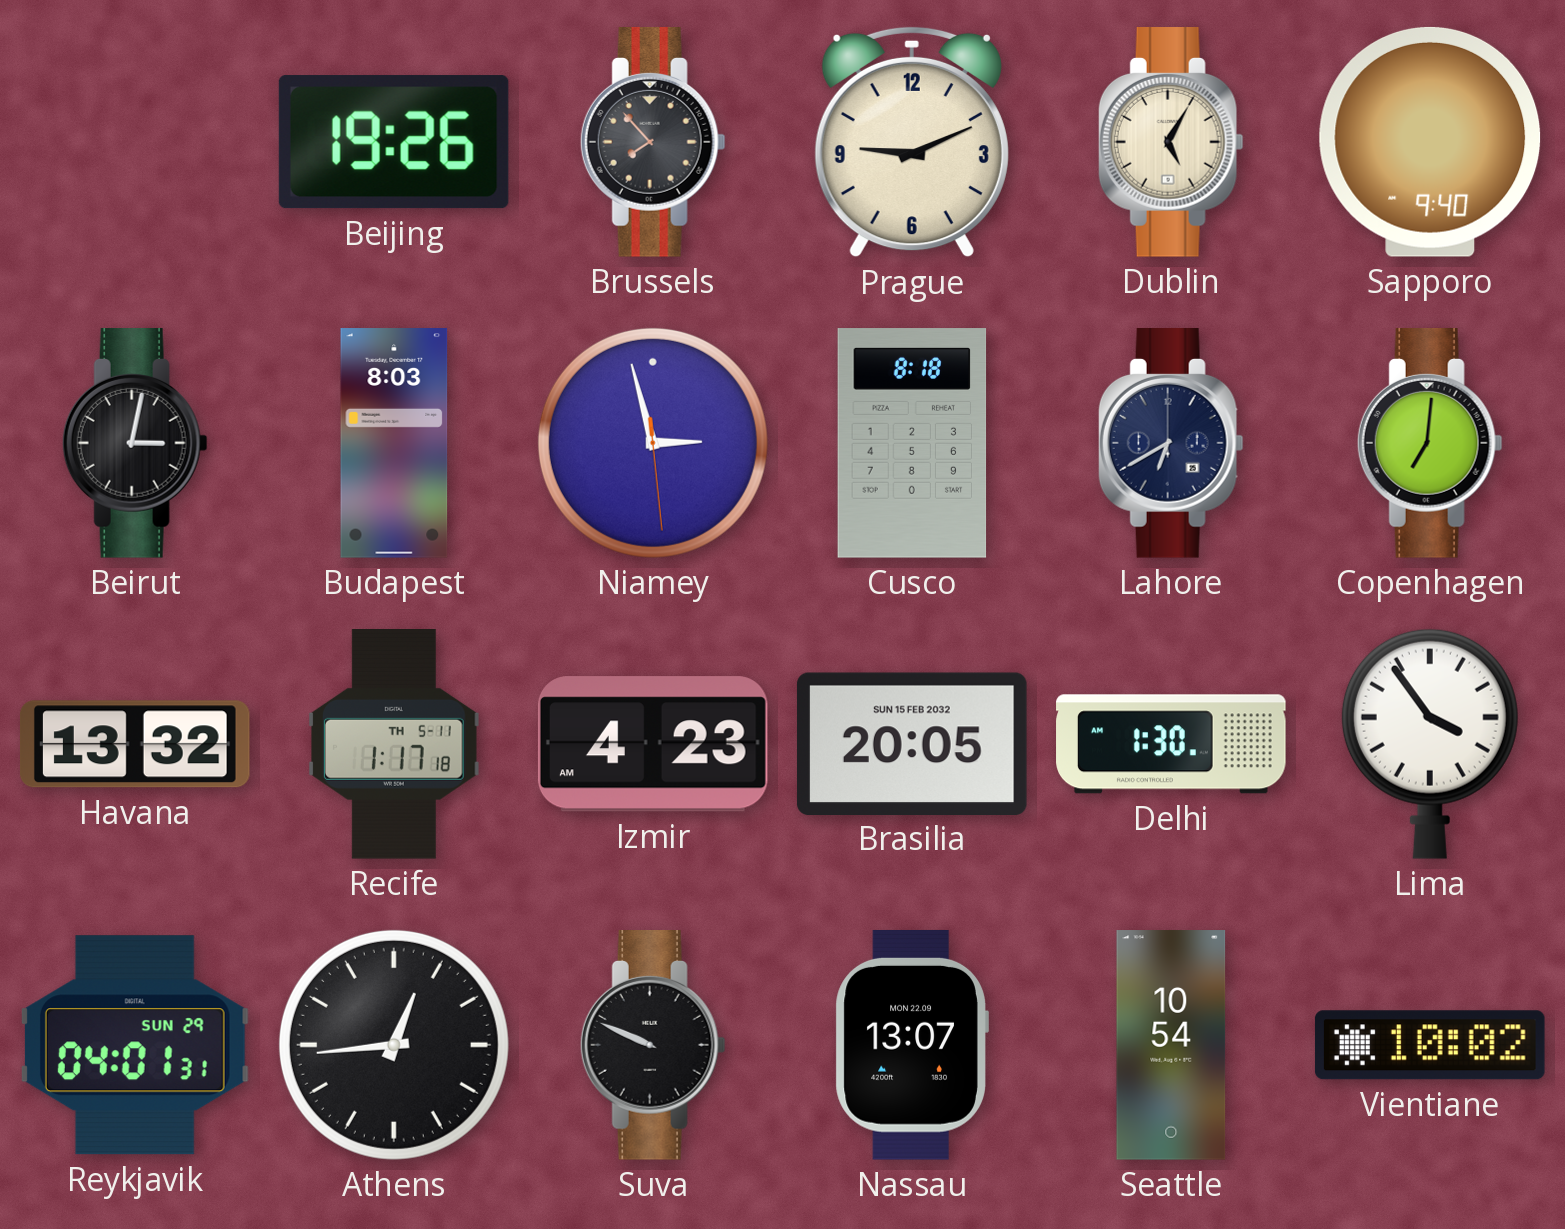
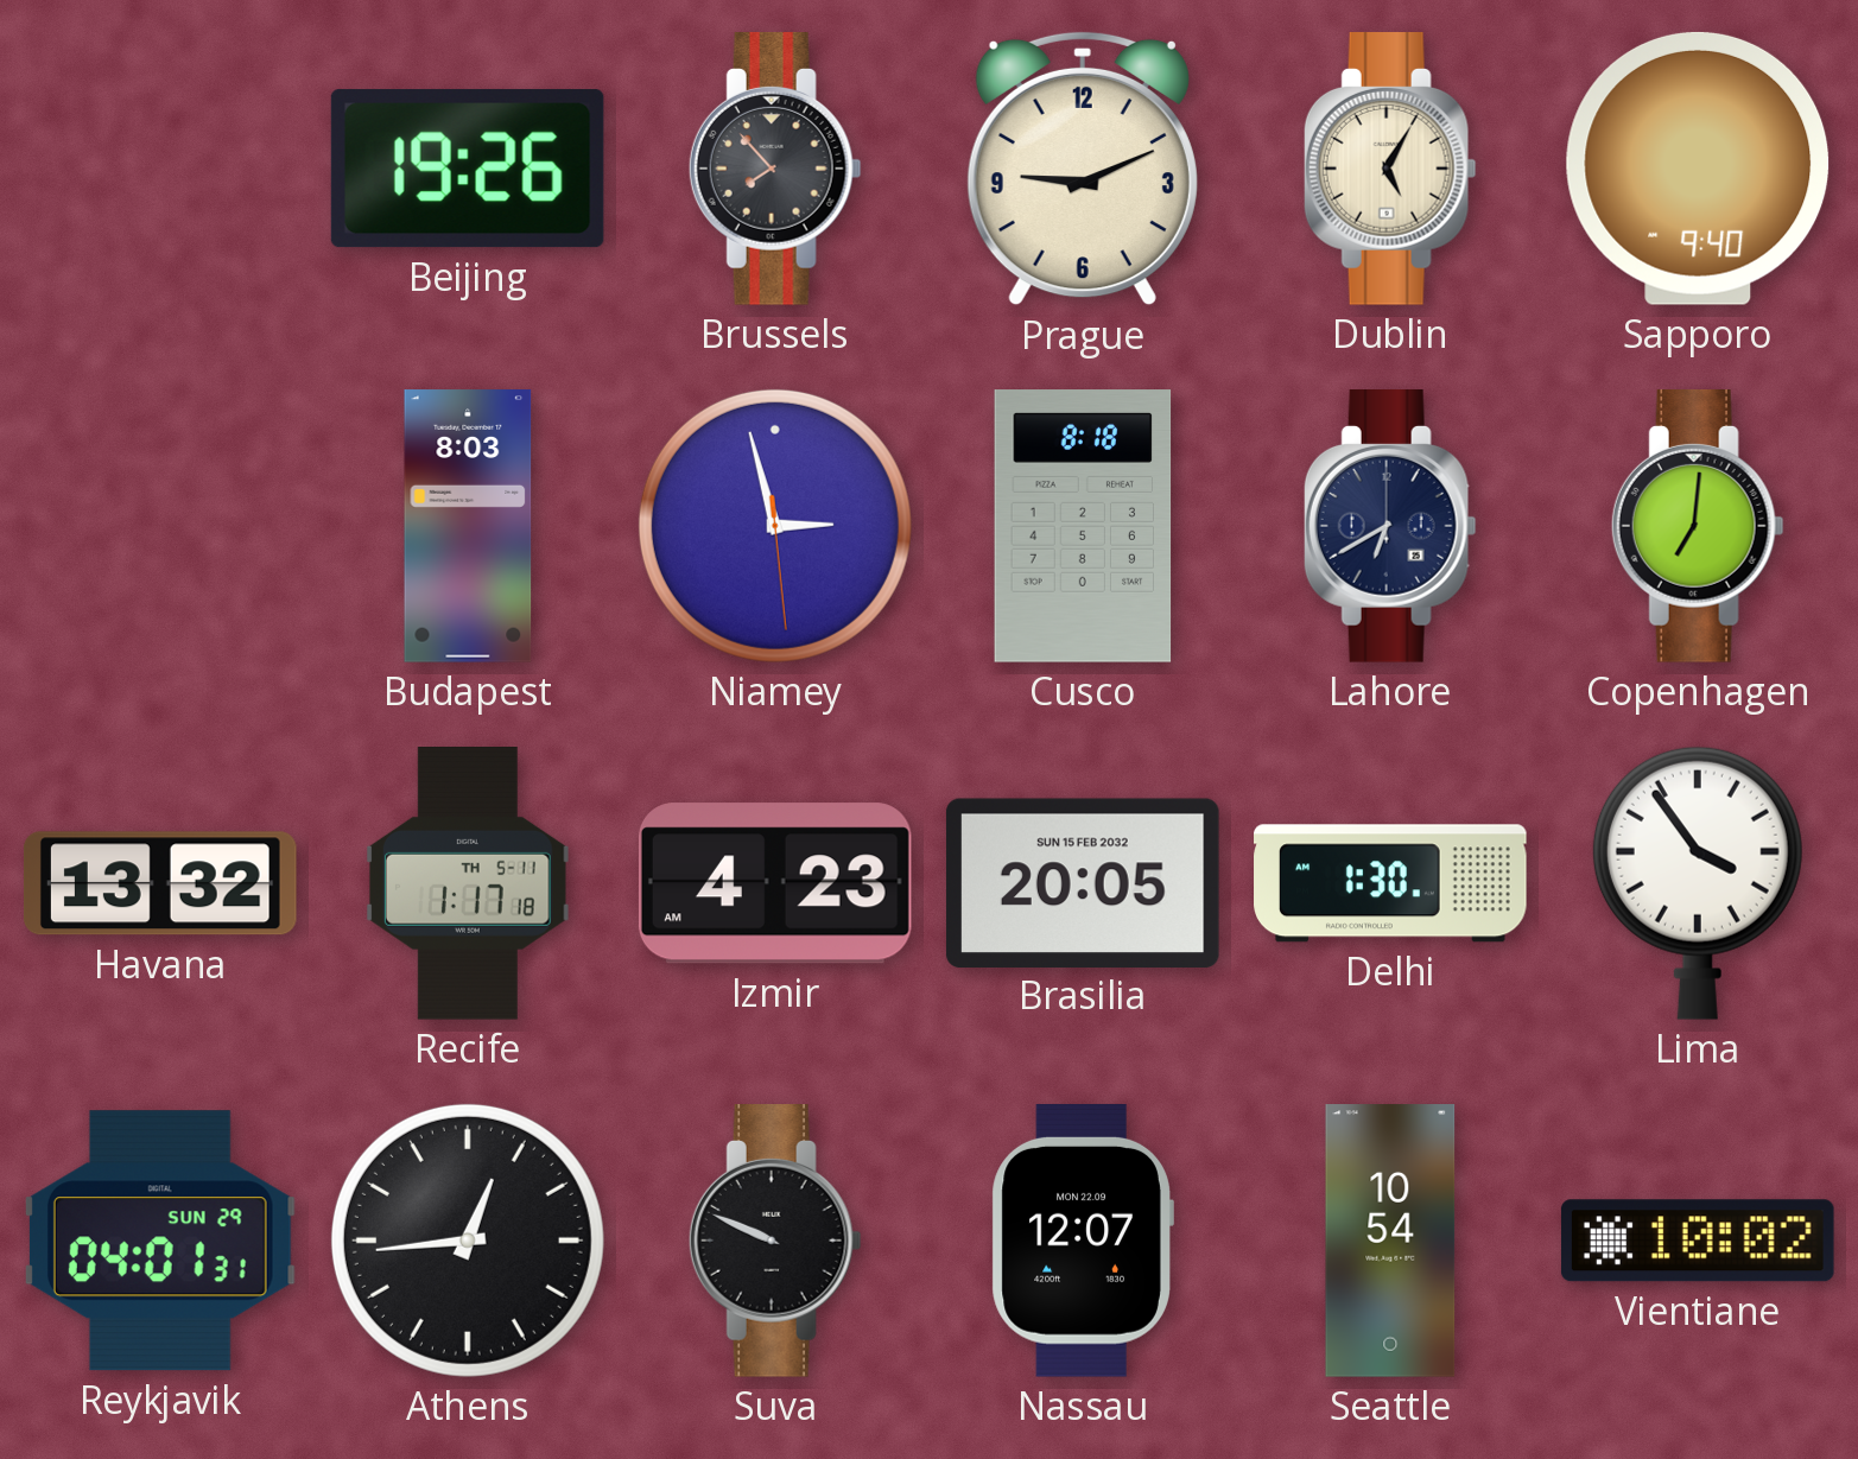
Beirut: 3:02 -> none
Nassau: 13:07 -> 12:07
